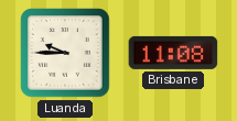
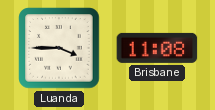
Luanda: 9:45 -> 3:45
